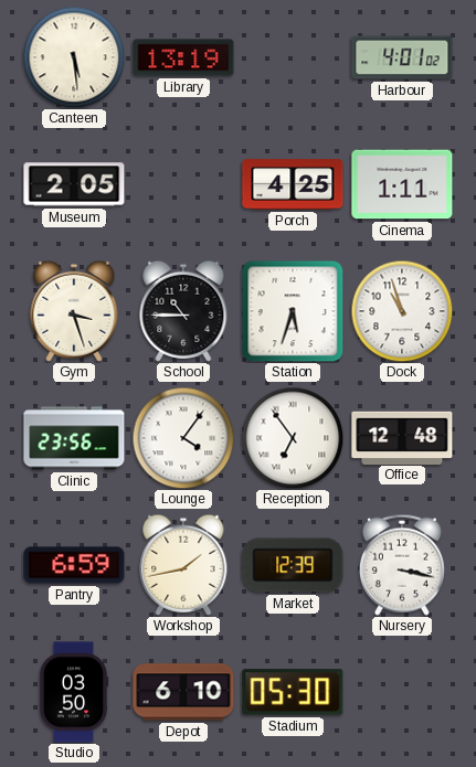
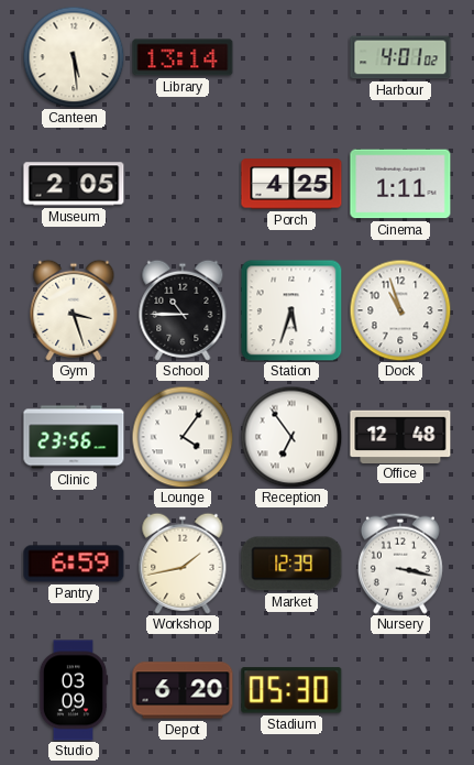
Library: 13:19 -> 13:14
Studio: 03:50 -> 03:09
Depot: 6:10 -> 6:20
